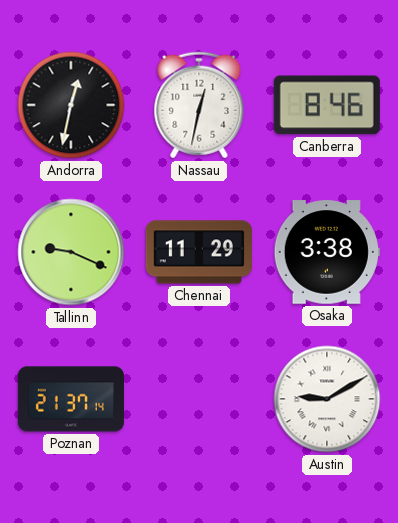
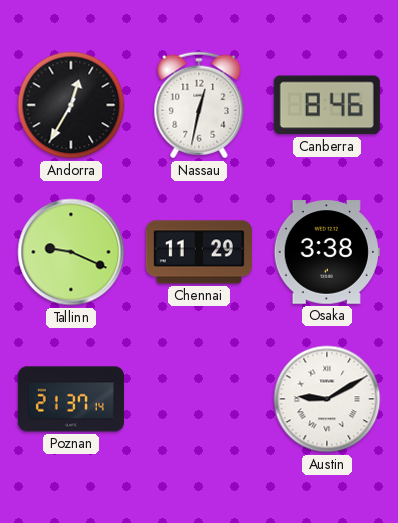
Andorra: 12:32 -> 12:35
